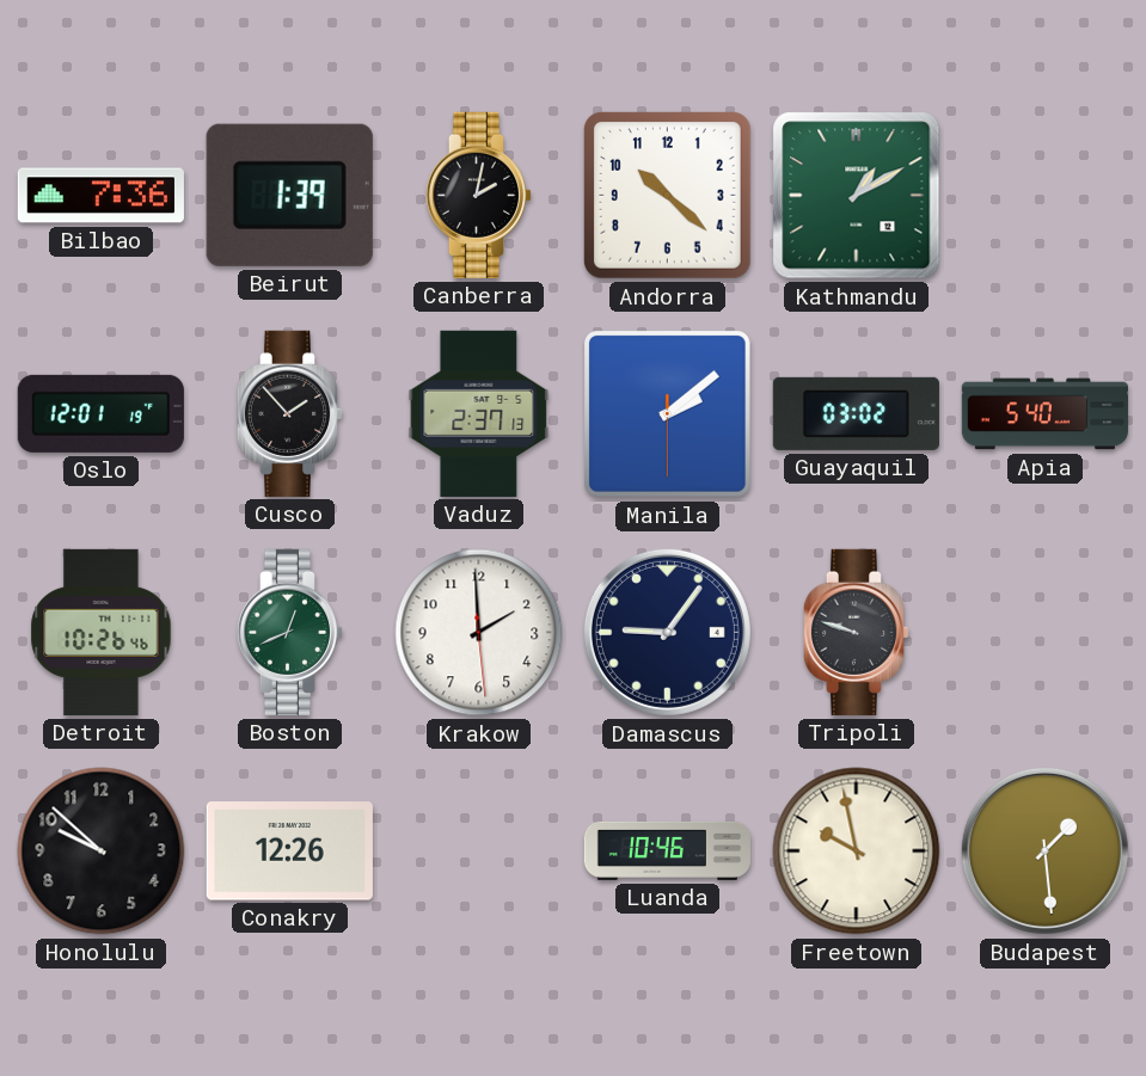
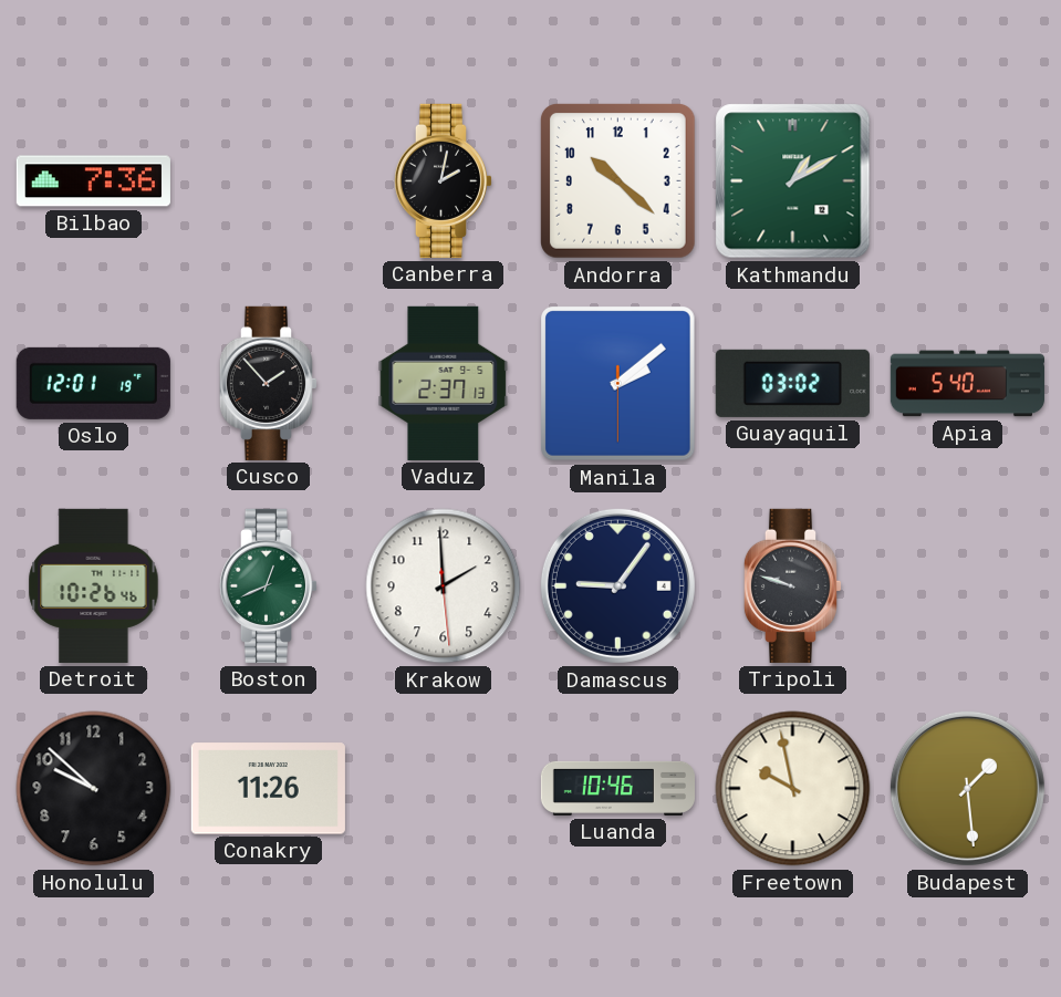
Beirut: 1:39 -> none
Conakry: 12:26 -> 11:26
